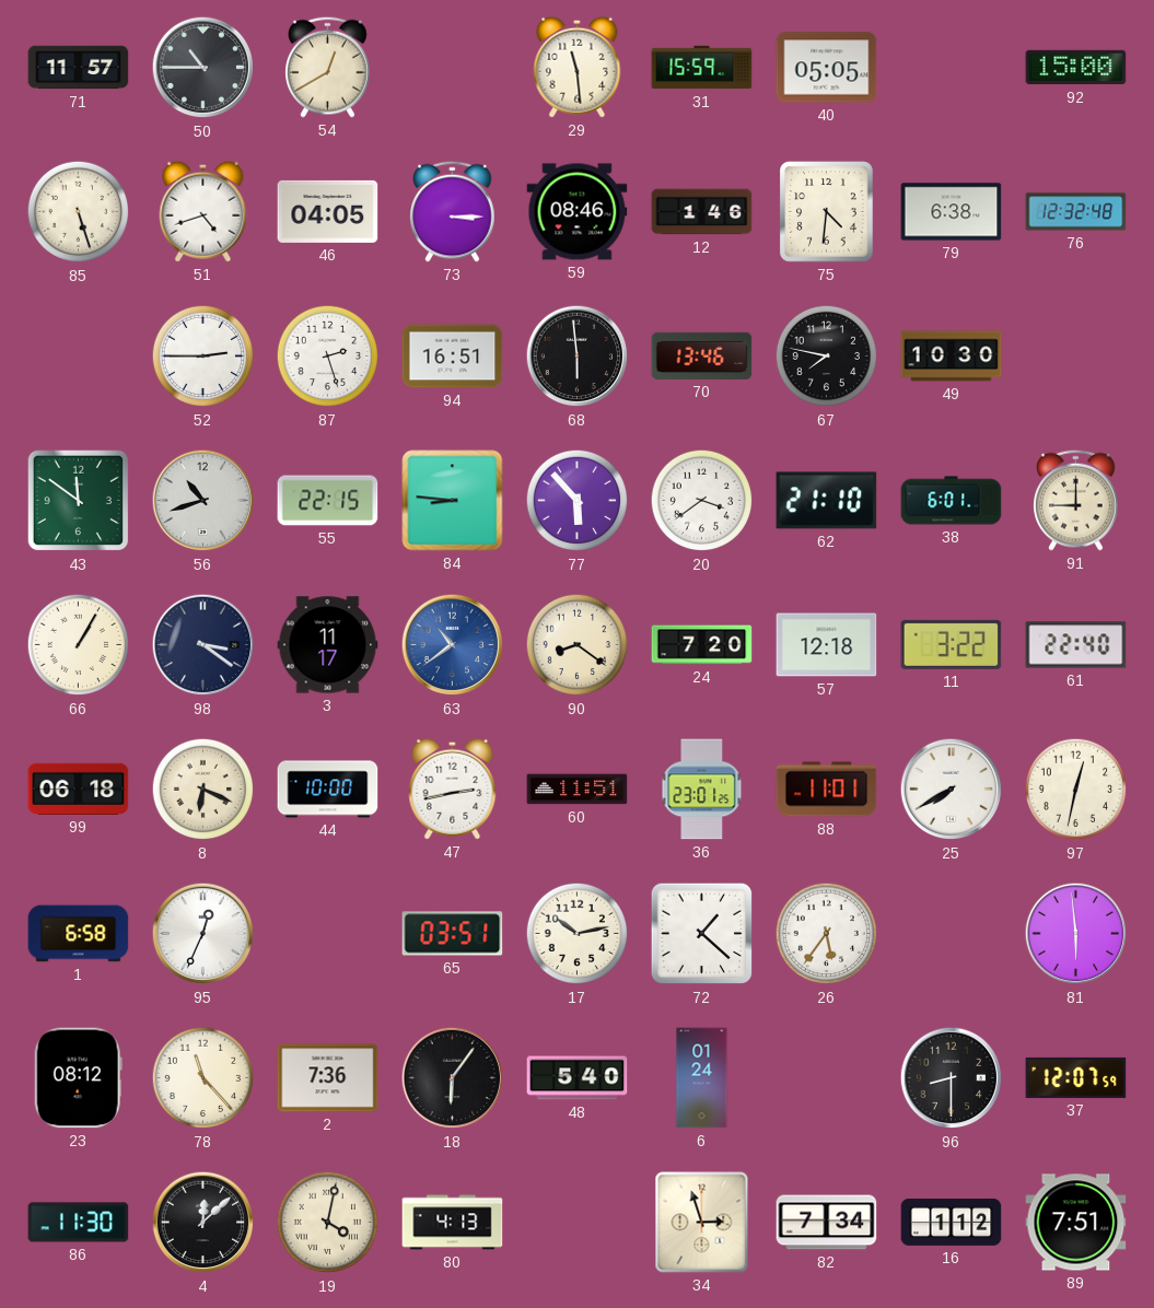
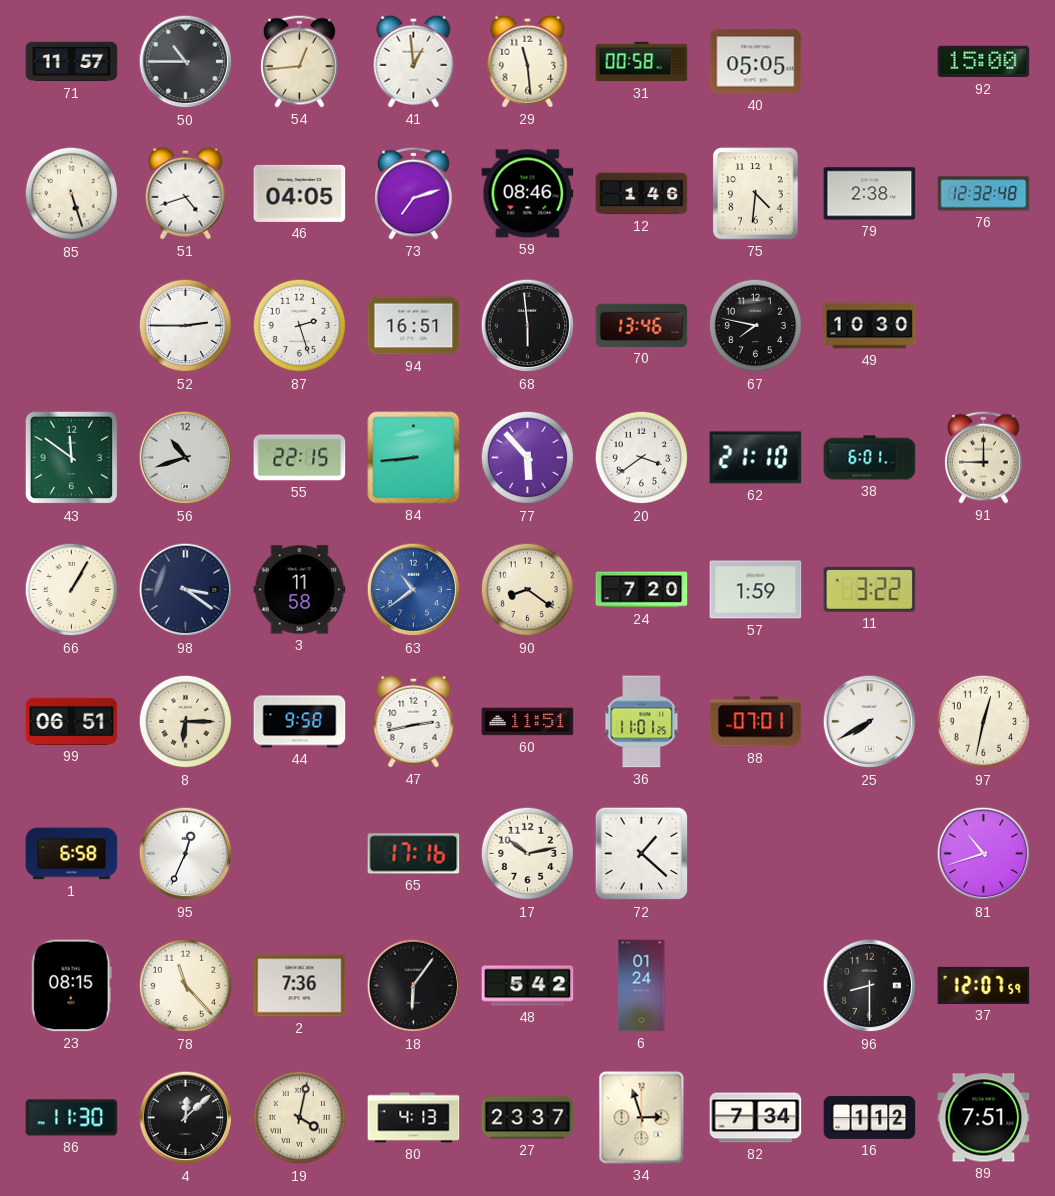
54: 12:40 -> 12:44
41: none -> 12:59
31: 15:59 -> 00:58
73: 3:15 -> 7:12
79: 6:38 -> 2:38
84: 8:46 -> 8:44
3: 11:17 -> 11:58
57: 12:18 -> 1:59
61: 22:40 -> none
99: 06:18 -> 06:51
8: 6:19 -> 6:15
44: 10:00 -> 9:58
36: 23:01 -> 11:01
88: 11:01 -> 07:01
65: 03:51 -> 17:16
26: 5:36 -> none
81: 5:59 -> 10:42
23: 08:12 -> 08:15
48: 5:40 -> 5:42
27: none -> 23:37
